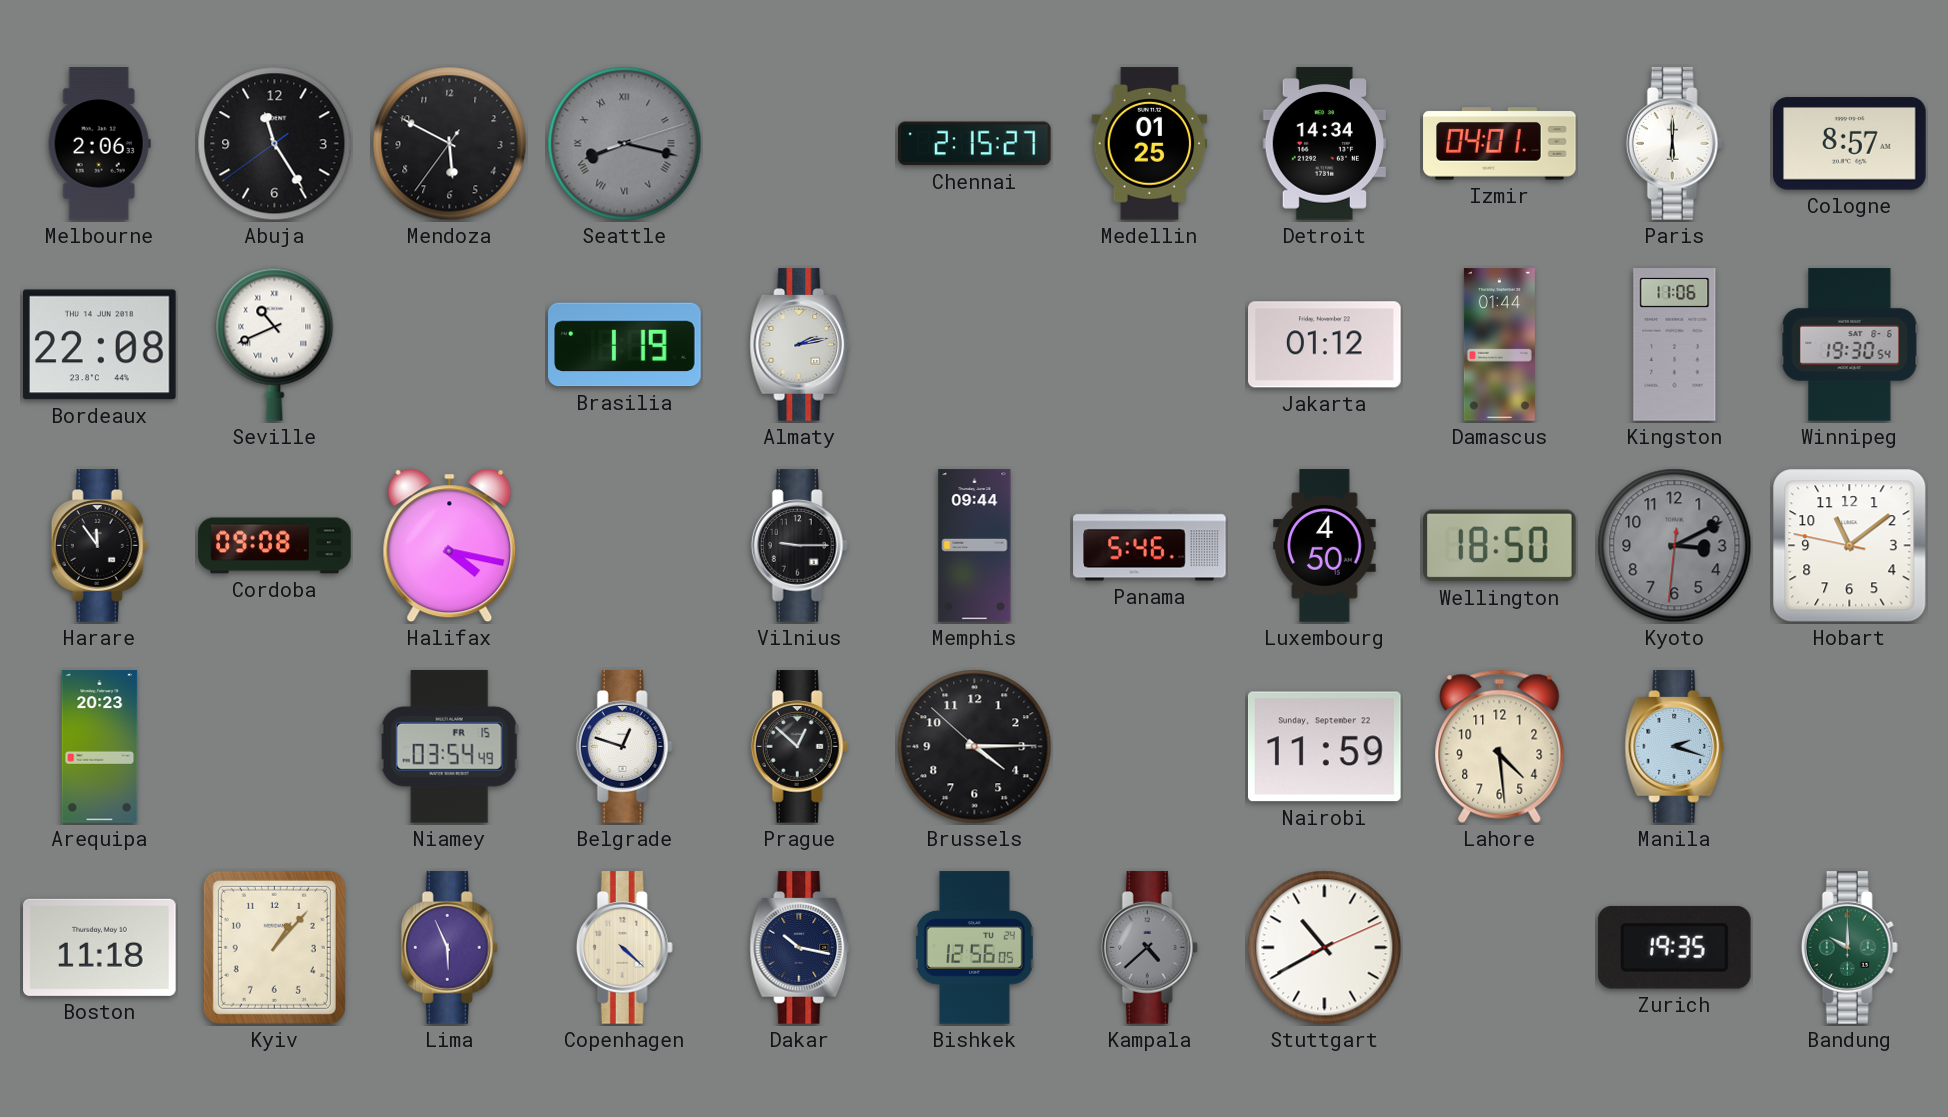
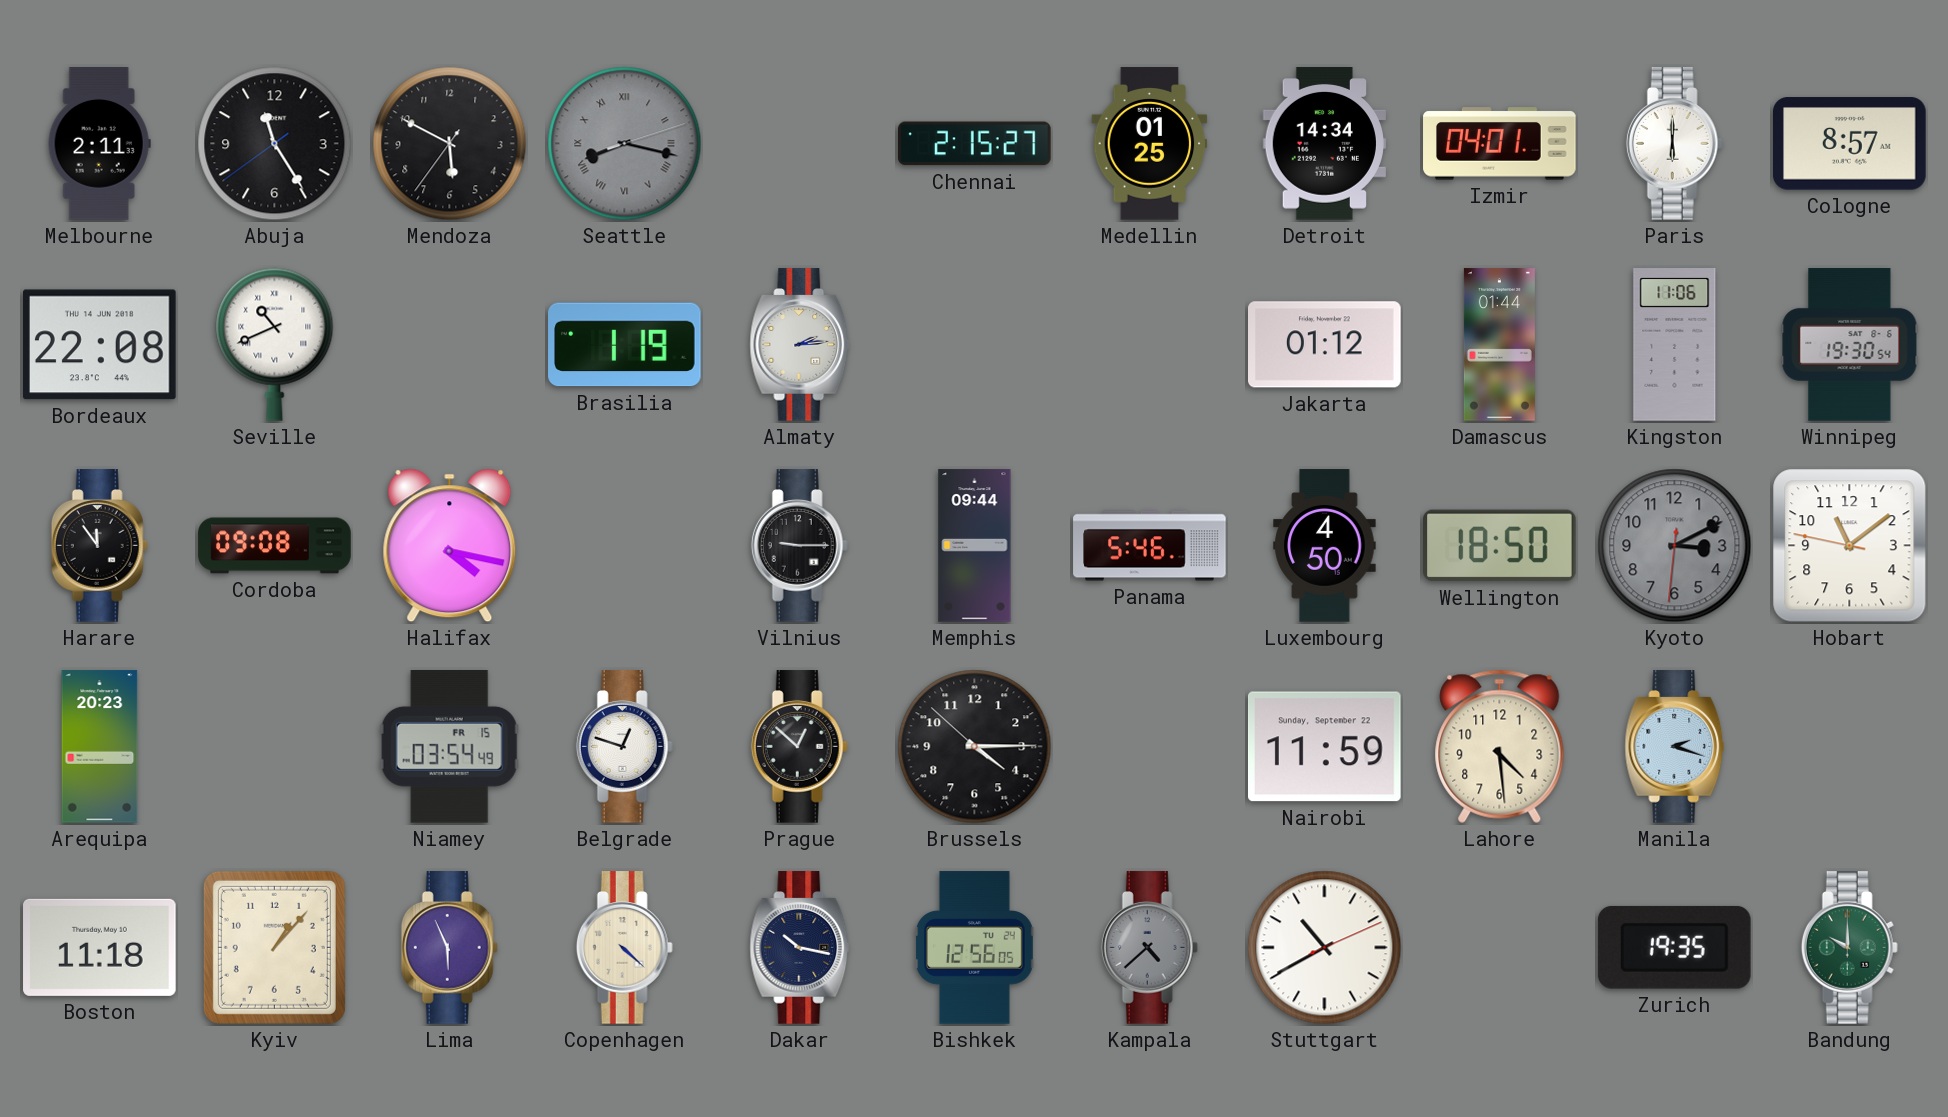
Melbourne: 2:06 -> 2:11
Almaty: 2:13 -> 2:14
